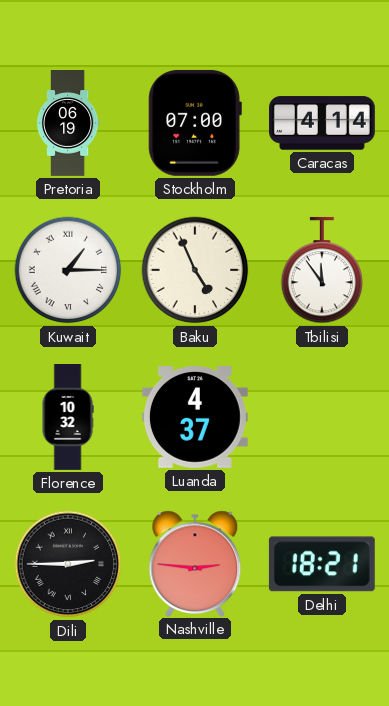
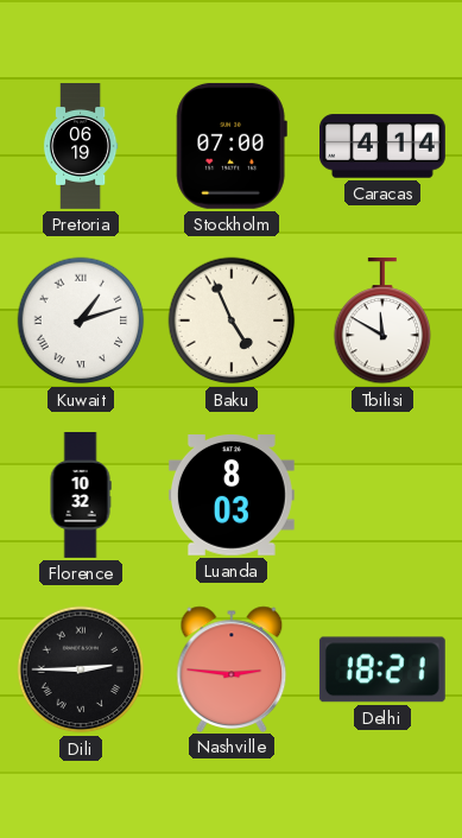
Kuwait: 1:15 -> 1:12
Tbilisi: 11:54 -> 11:50
Luanda: 4:37 -> 8:03
